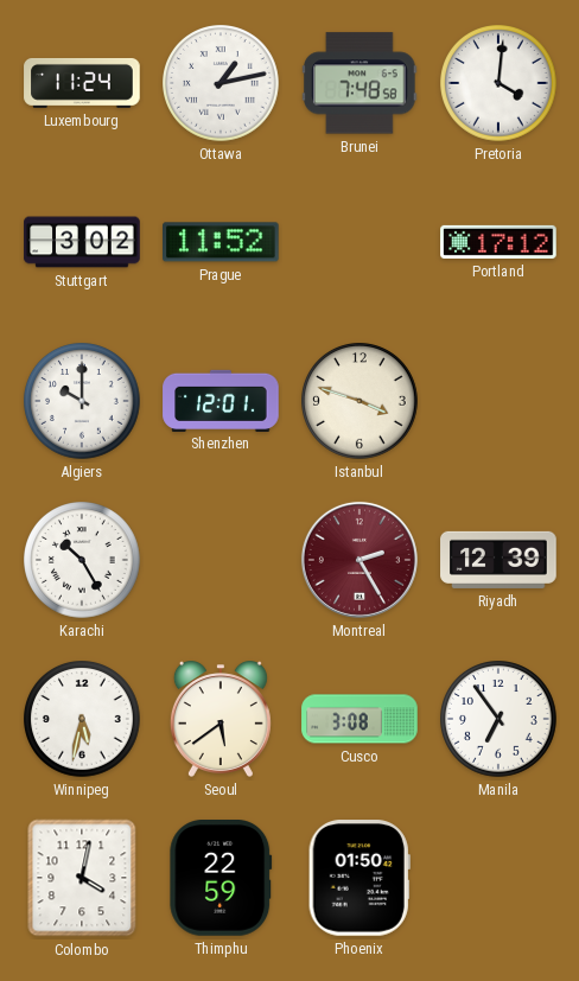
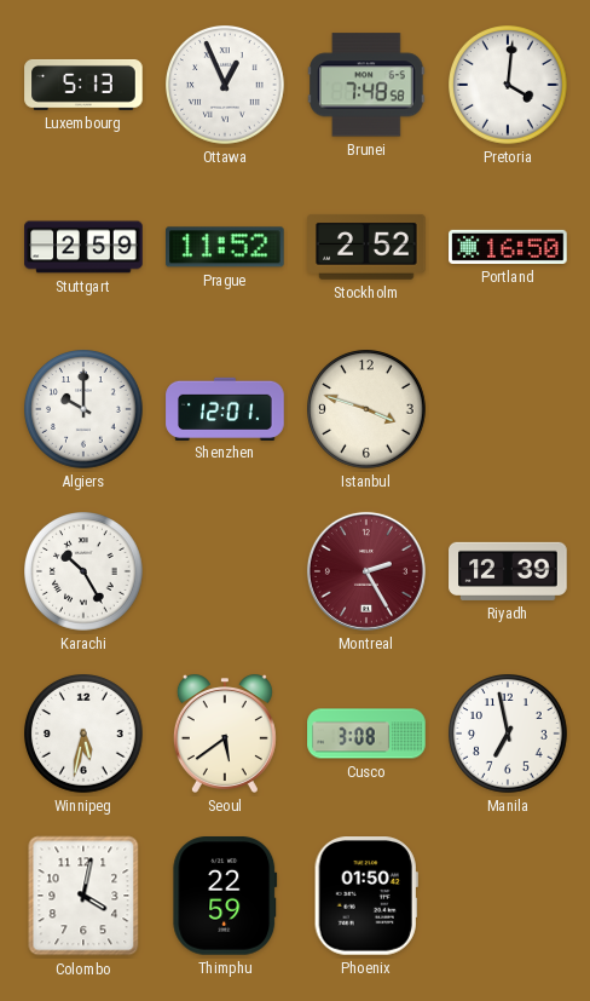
Luxembourg: 11:24 -> 5:13
Ottawa: 1:13 -> 12:56
Stuttgart: 3:02 -> 2:59
Stockholm: none -> 2:52
Portland: 17:12 -> 16:50
Manila: 6:54 -> 6:58
